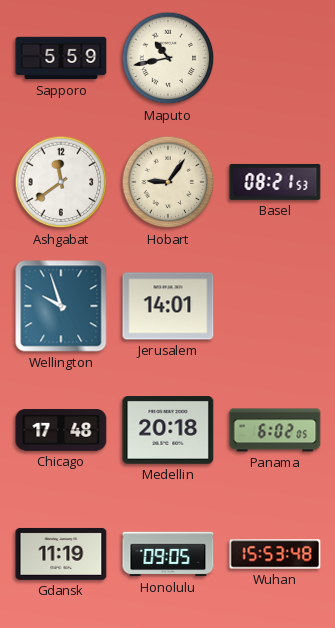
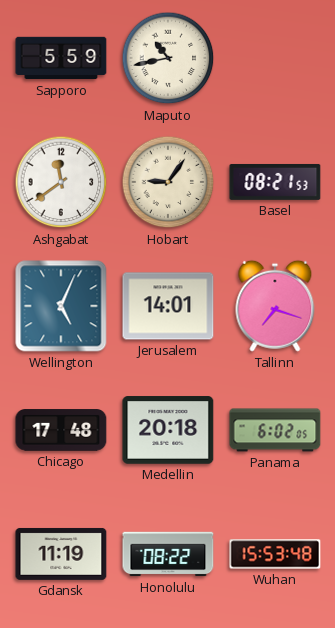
Wellington: 9:57 -> 5:04
Tallinn: none -> 7:18
Honolulu: 09:05 -> 08:22
